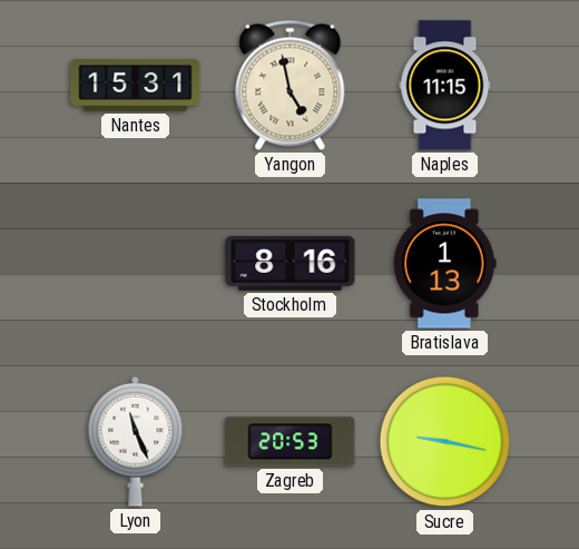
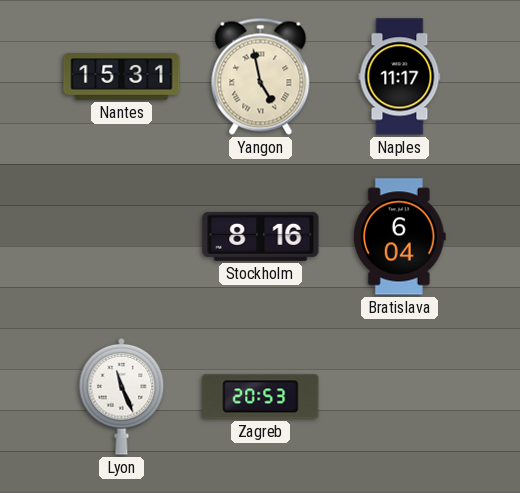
Naples: 11:15 -> 11:17
Bratislava: 1:13 -> 6:04
Sucre: 9:17 -> none
